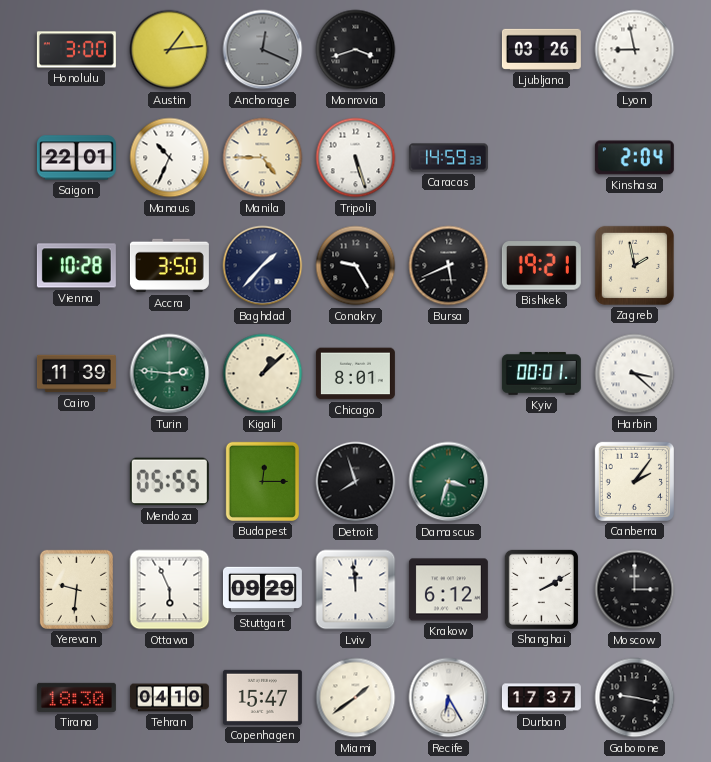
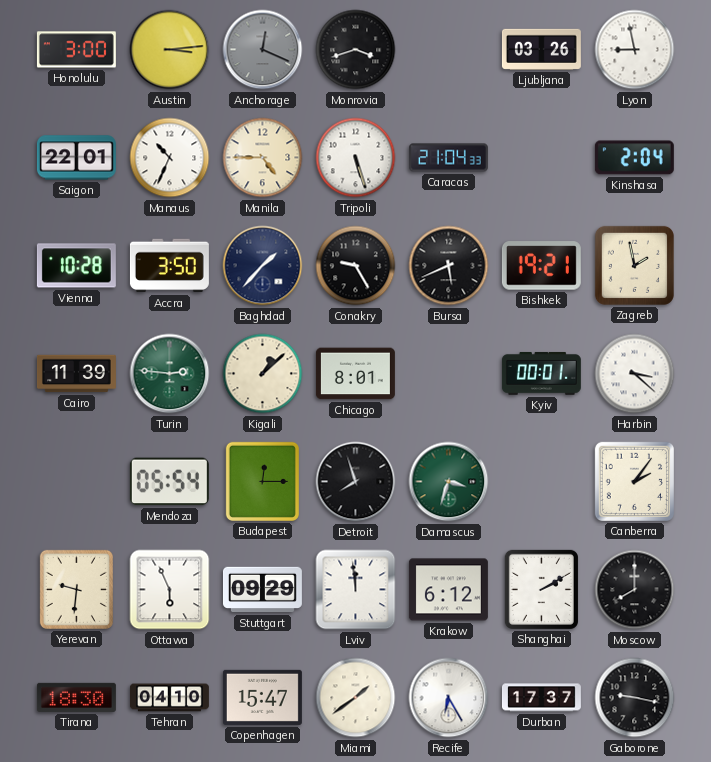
Austin: 1:14 -> 3:14
Caracas: 14:59 -> 21:04
Mendoza: 05:55 -> 05:54
Moscow: 3:00 -> 8:00
